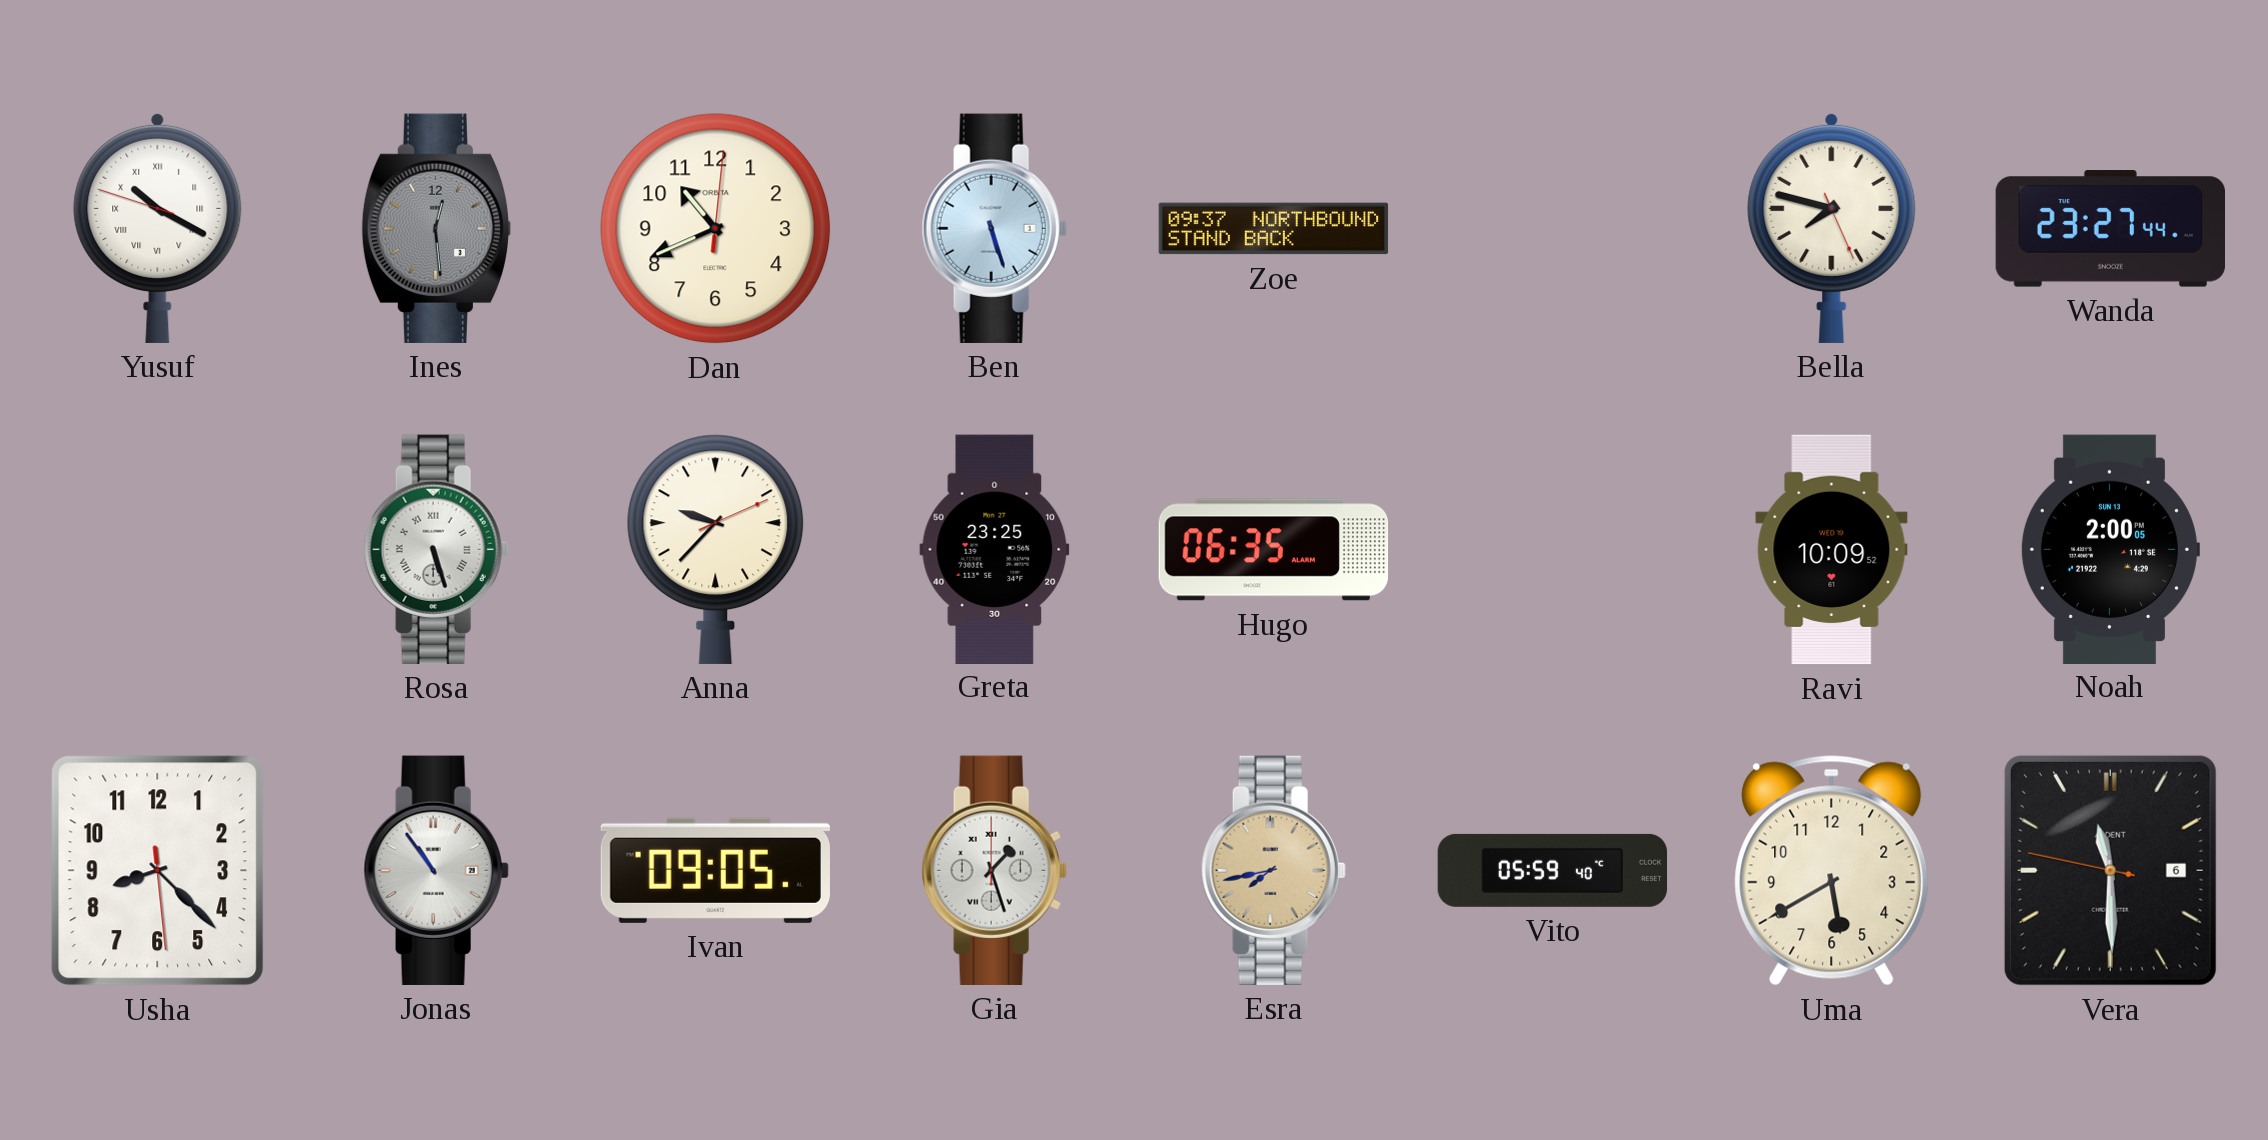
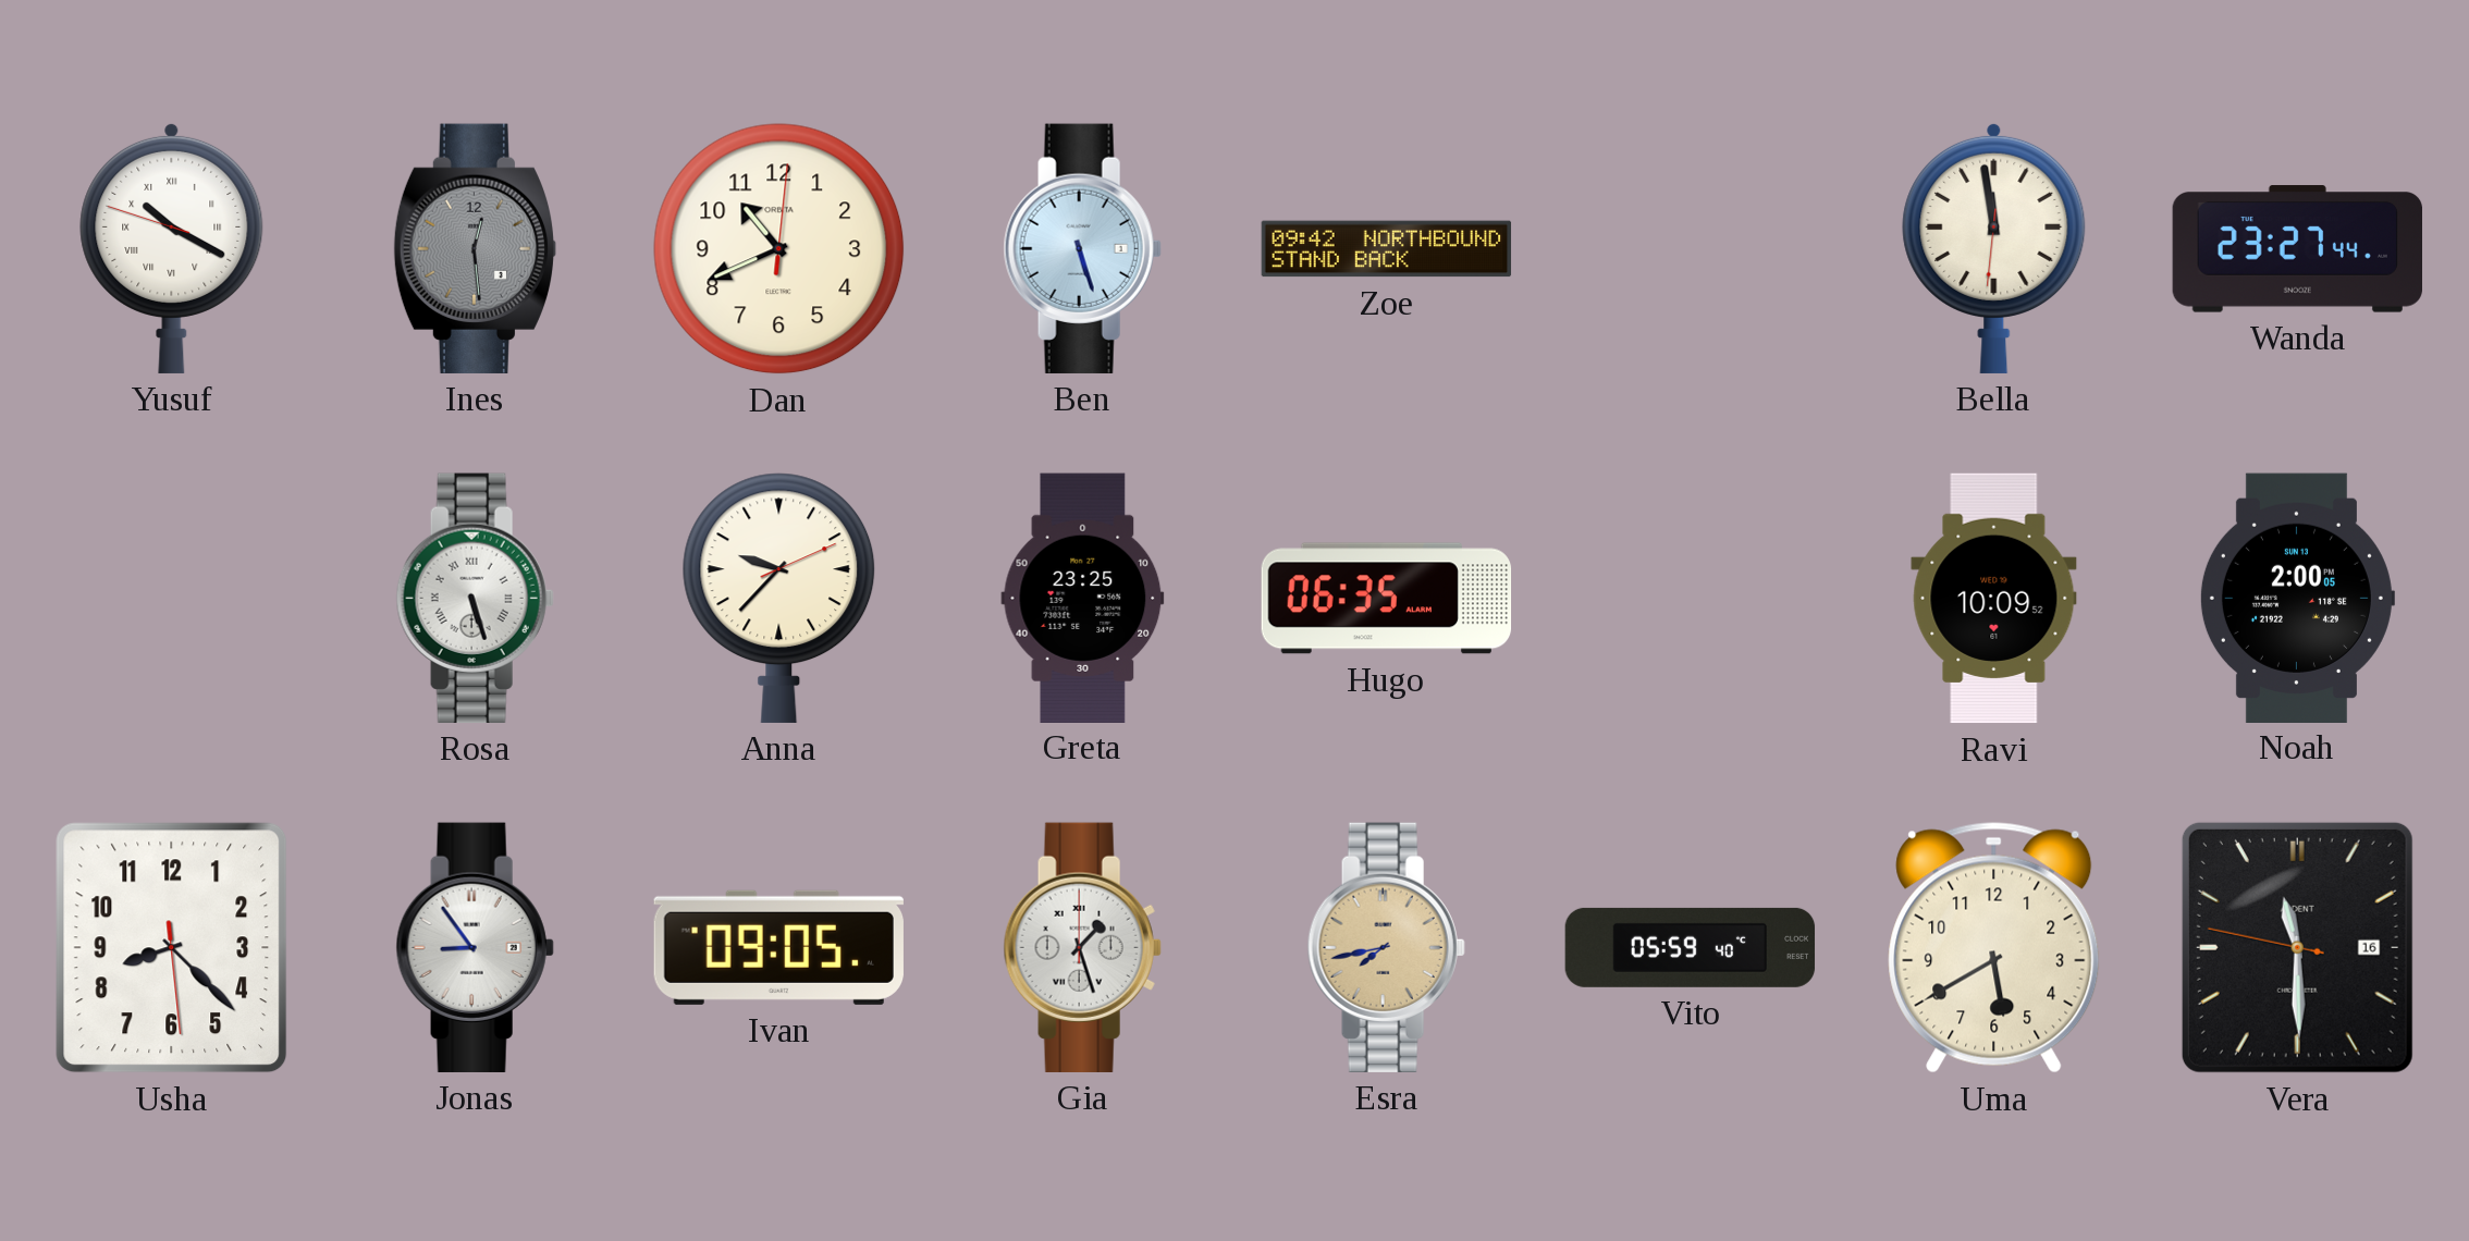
Zoe: 09:37 -> 09:42
Bella: 7:47 -> 11:58
Jonas: 10:54 -> 8:54
Vera date: 6 -> 16
